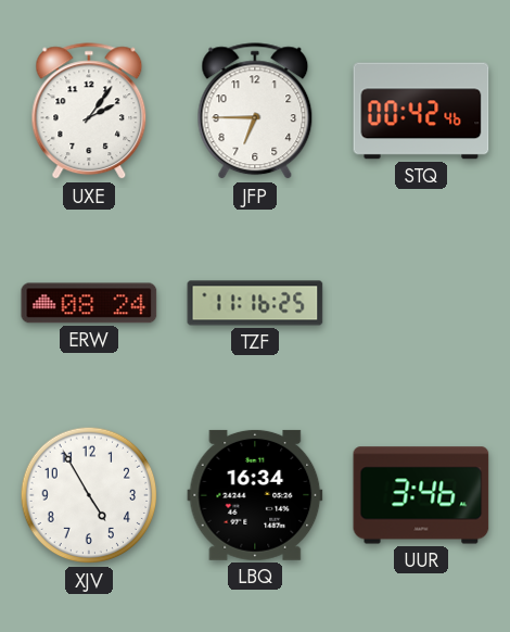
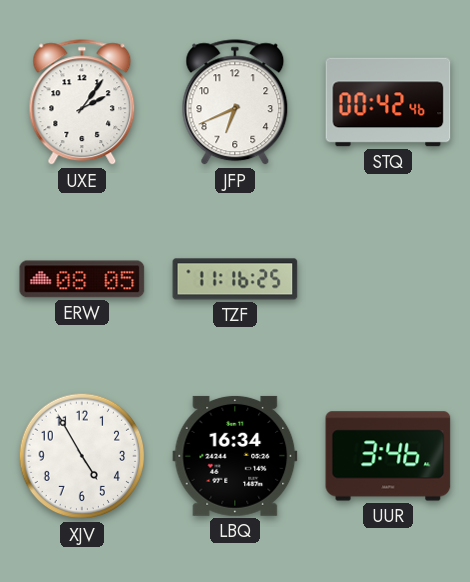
JFP: 6:45 -> 6:41
ERW: 08:24 -> 08:05
